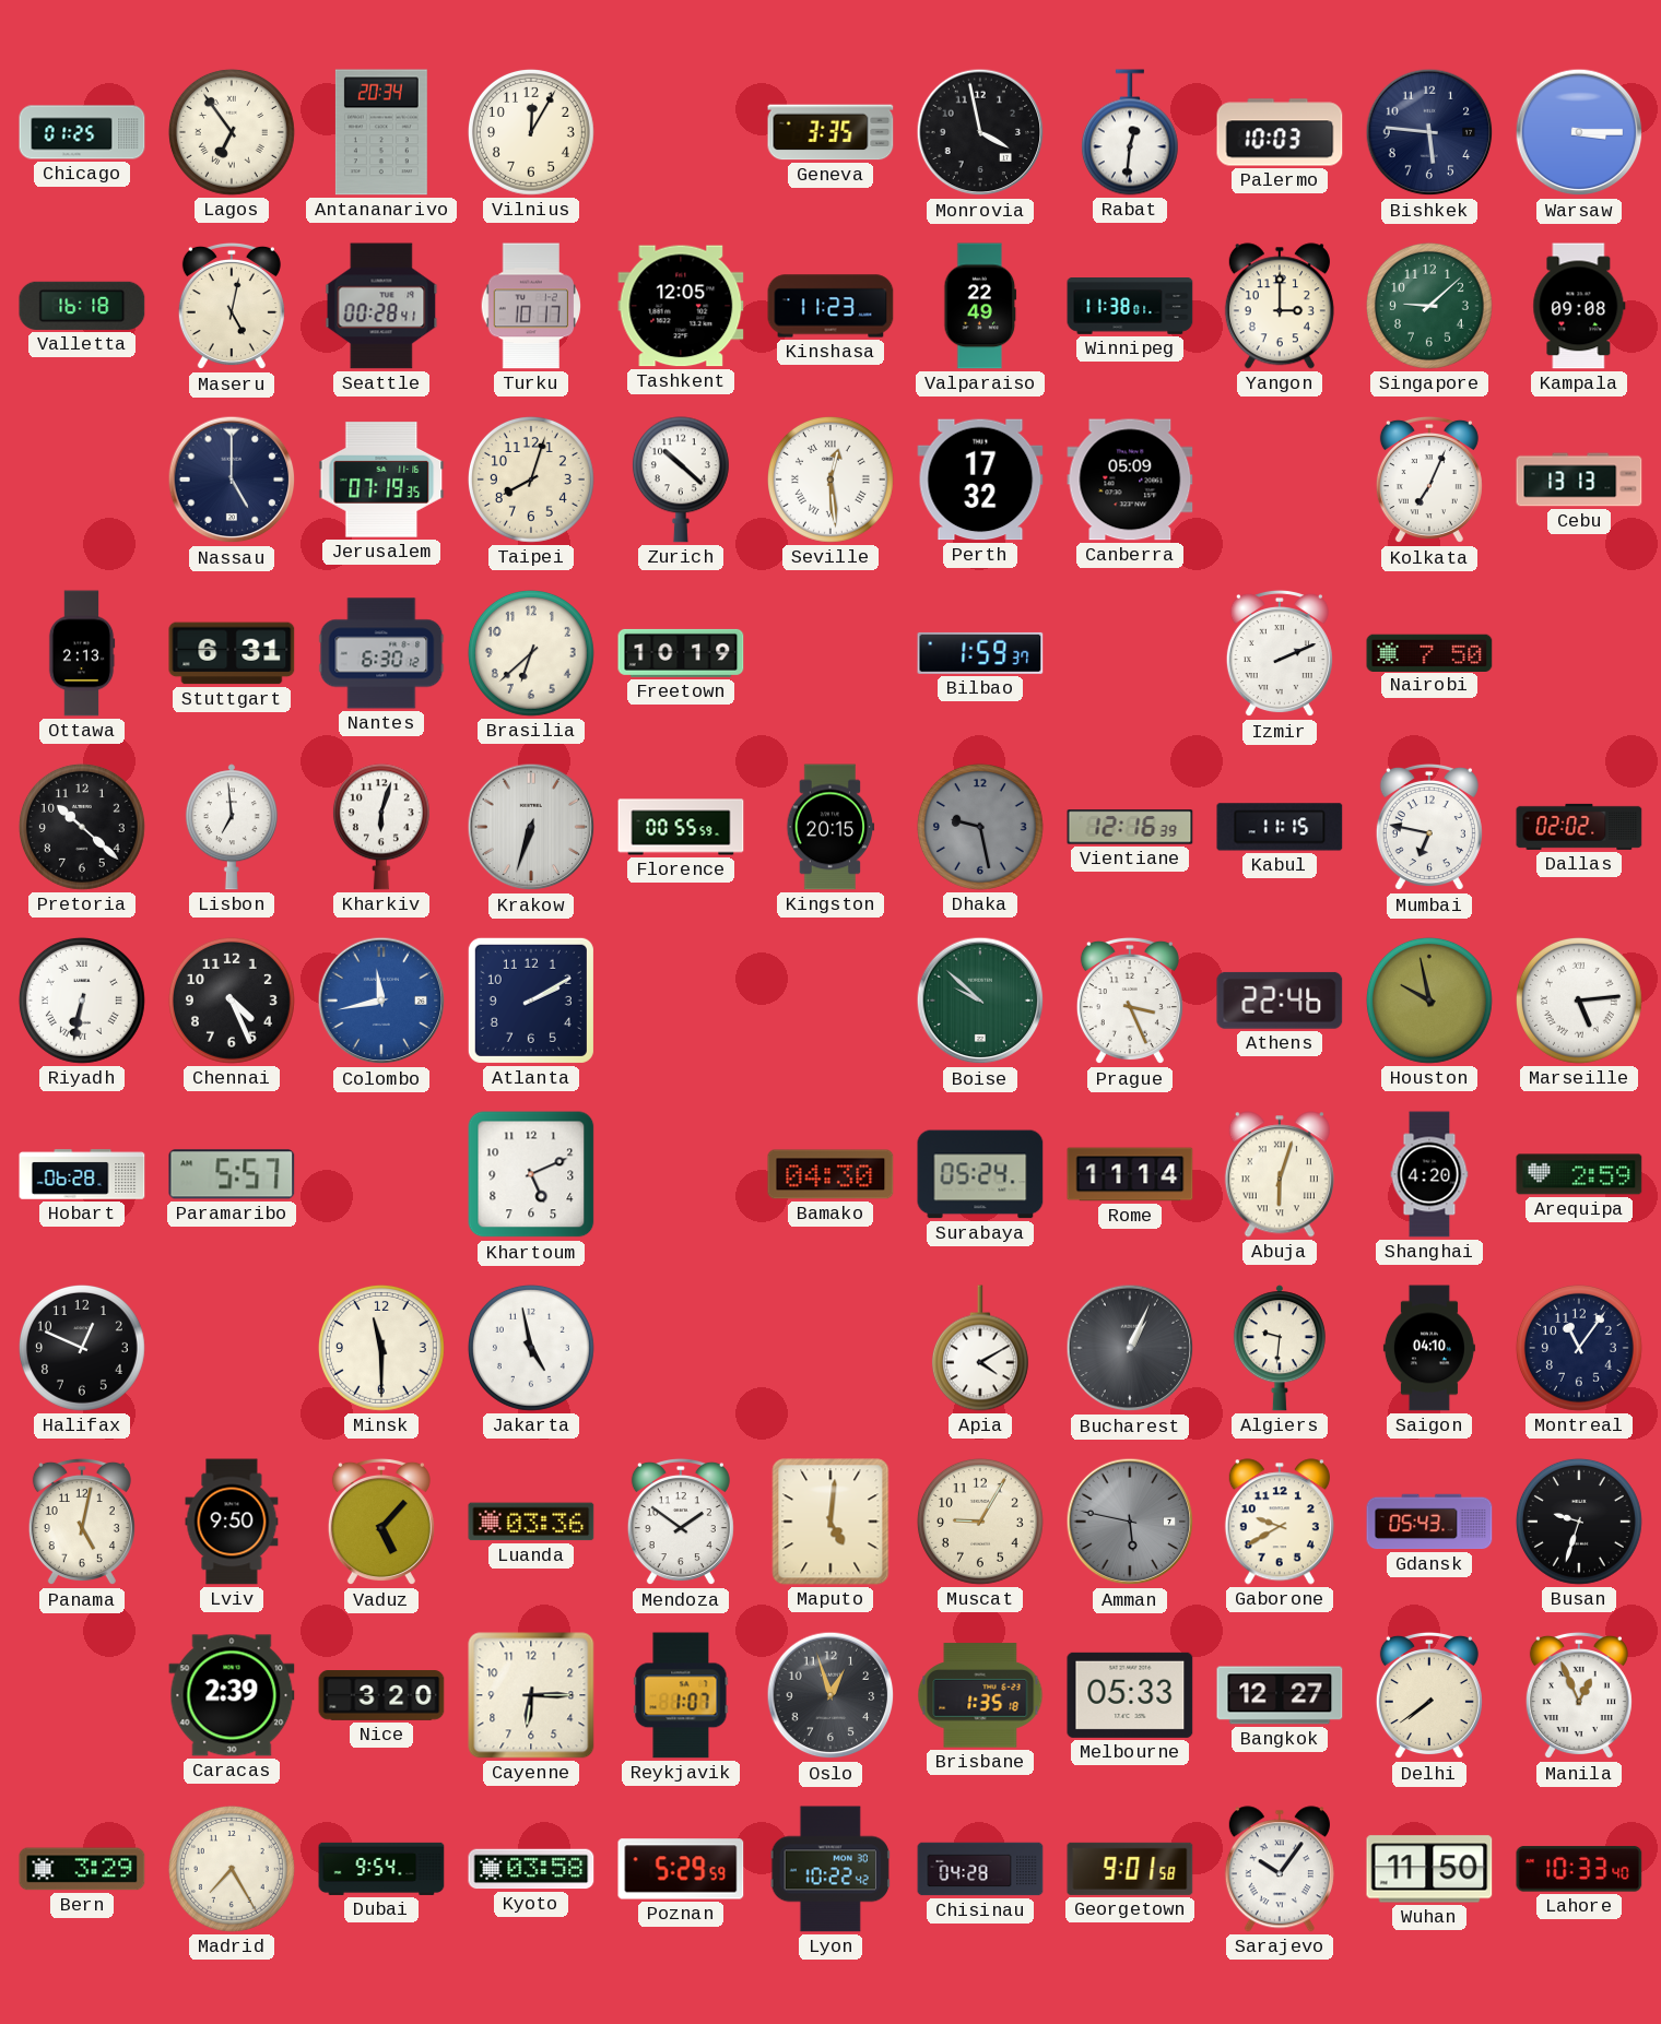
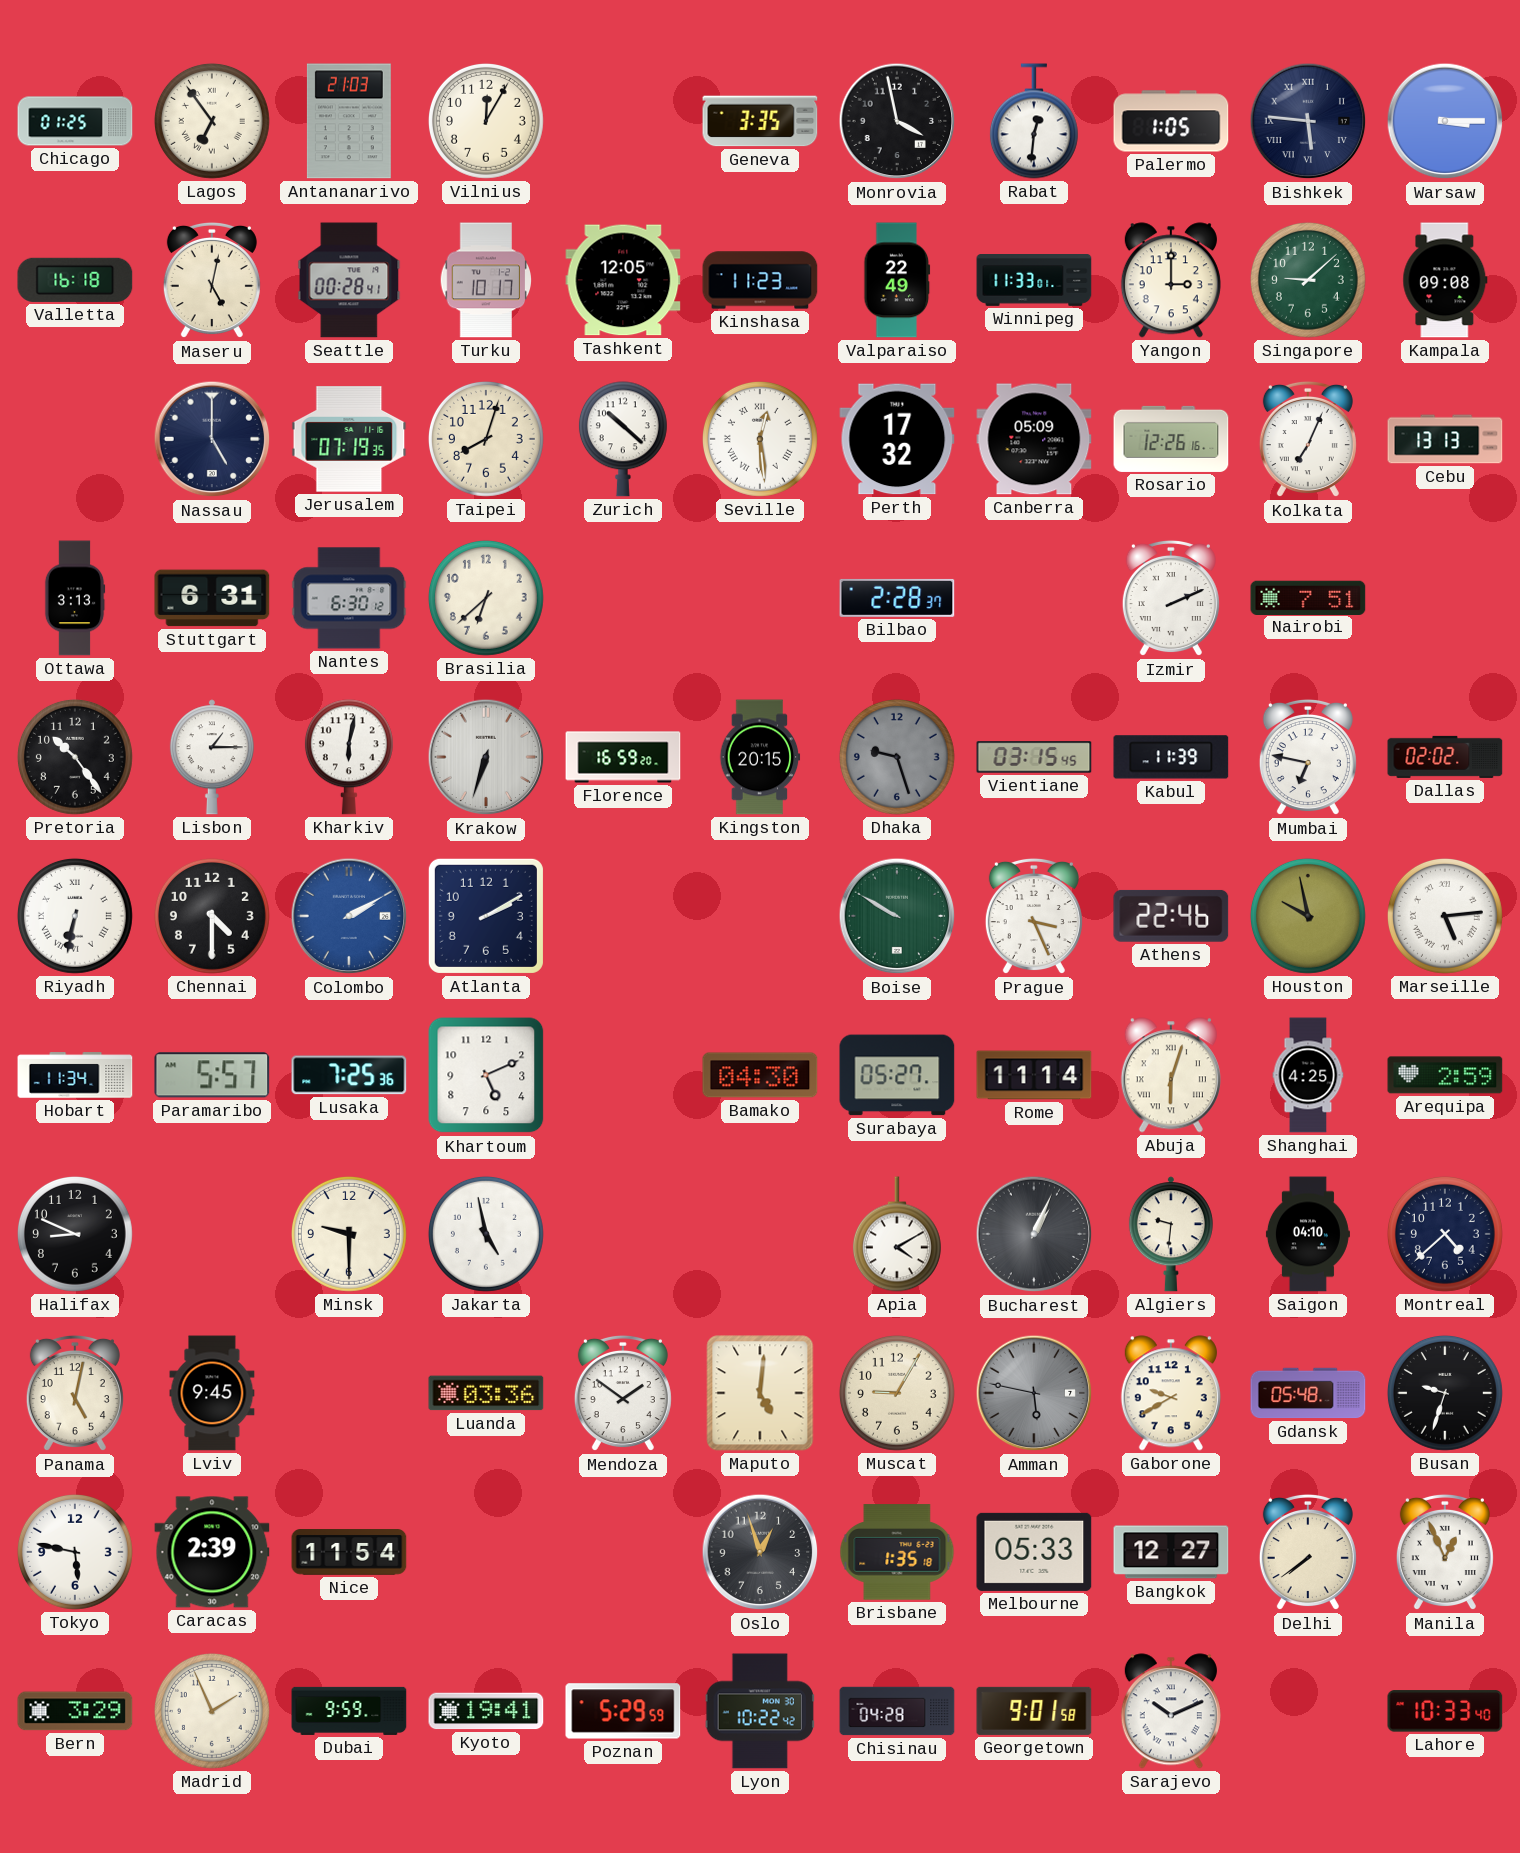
Antananarivo: 20:34 -> 21:03
Palermo: 10:03 -> 1:05
Bishkek numerals: Arabic -> Roman
Winnipeg: 11:38 -> 11:33
Rosario: none -> 12:26
Ottawa: 2:13 -> 3:13
Freetown: 10:19 -> none
Bilbao: 1:59 -> 2:28
Nairobi: 7:50 -> 7:51
Pretoria: 10:22 -> 10:24
Lisbon: 6:59 -> 1:15
Kharkiv: 6:03 -> 6:02
Florence: 00:55 -> 16:59
Dhaka: 9:28 -> 9:27
Vientiane: 12:16 -> 03:15
Kabul: 11:15 -> 11:39
Chennai: 4:26 -> 4:30
Colombo: 11:43 -> 2:10
Boise: 9:52 -> 9:50
Hobart: 06:28 -> 11:34
Lusaka: none -> 7:25
Surabaya: 05:24 -> 05:27
Shanghai: 4:20 -> 4:25
Halifax: 12:49 -> 8:49
Minsk: 11:30 -> 9:30
Montreal: 11:06 -> 4:38
Lviv: 9:50 -> 9:45
Vaduz: 5:07 -> none
Gdansk: 05:43 -> 05:48
Tokyo: none -> 5:47
Nice: 3:20 -> 11:54
Cayenne: 6:15 -> none
Reykjavik: 1:07 -> none
Madrid: 7:25 -> 1:56
Dubai: 9:54 -> 9:59
Kyoto: 03:58 -> 19:41
Sarajevo: 10:06 -> 10:11
Wuhan: 11:50 -> none
